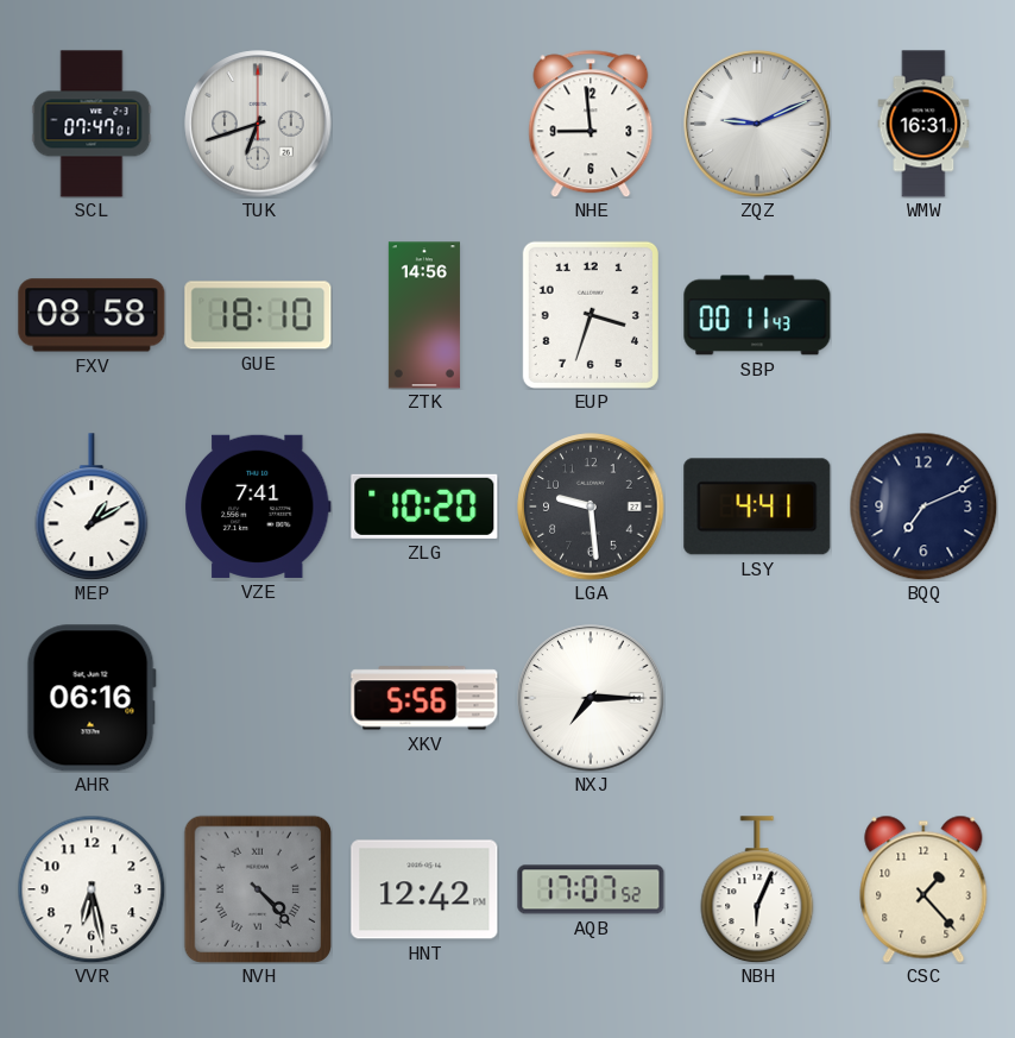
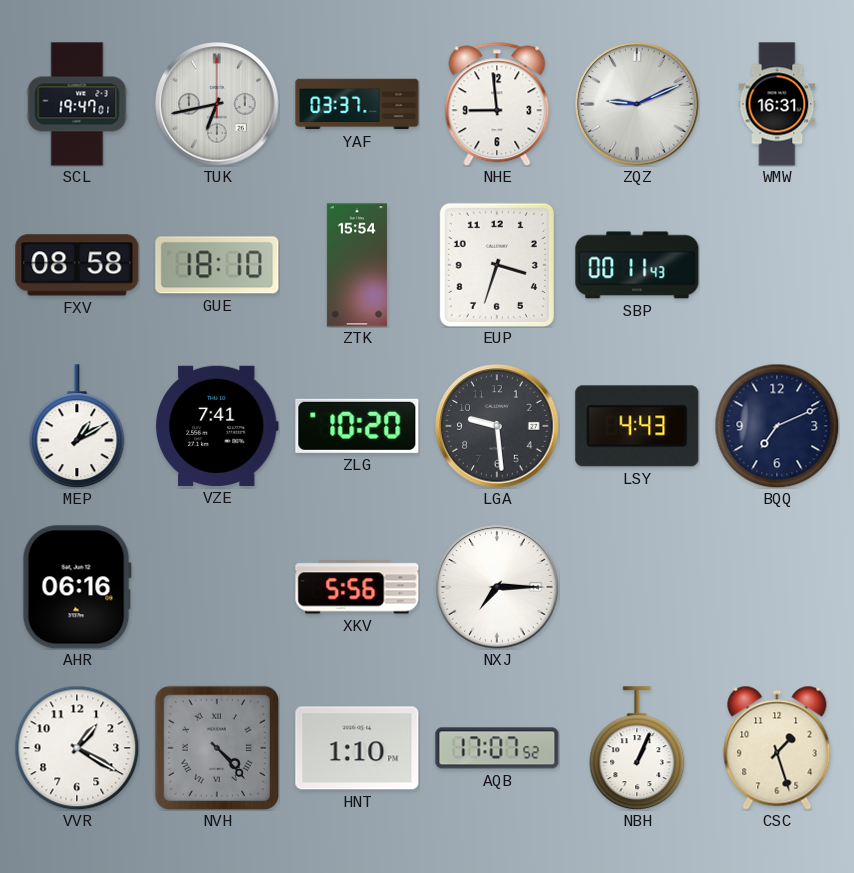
SCL: 07:47 -> 19:47
TUK: 6:42 -> 6:43
YAF: none -> 03:37
ZTK: 14:56 -> 15:54
LSY: 4:41 -> 4:43
VVR: 6:28 -> 1:20
HNT: 12:42 -> 1:10
NBH: 6:04 -> 1:04
CSC: 1:23 -> 1:27
